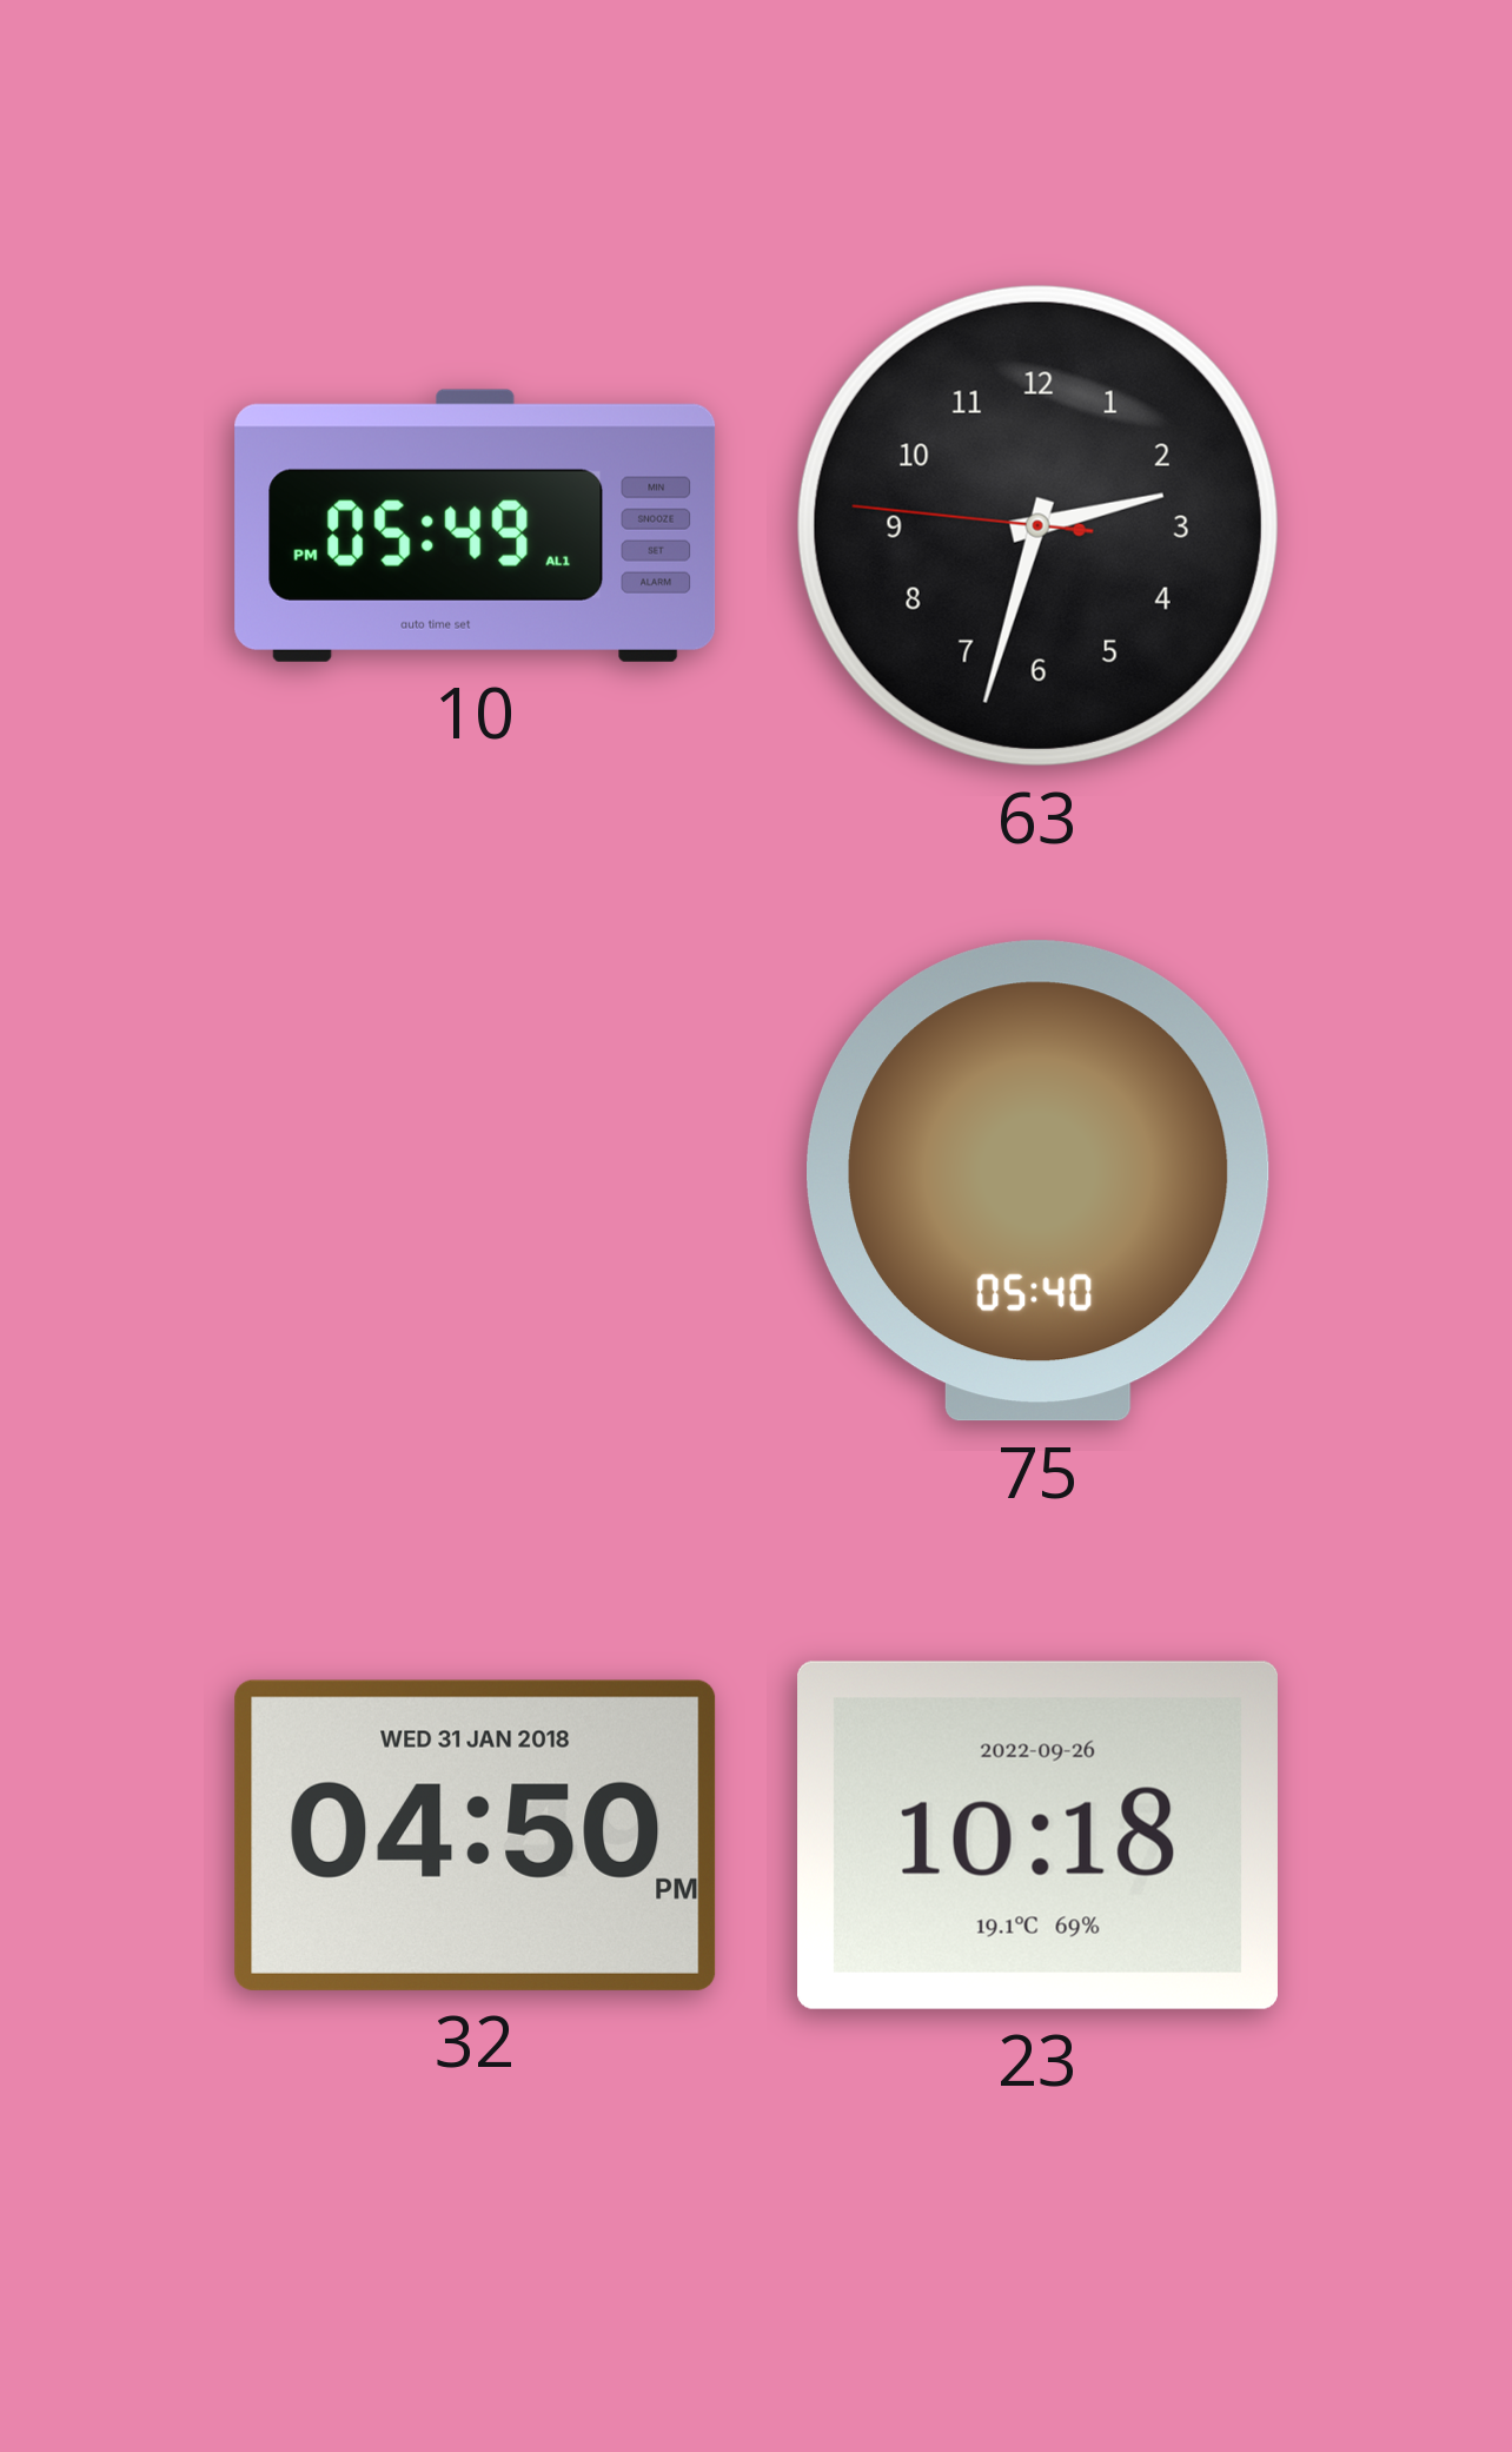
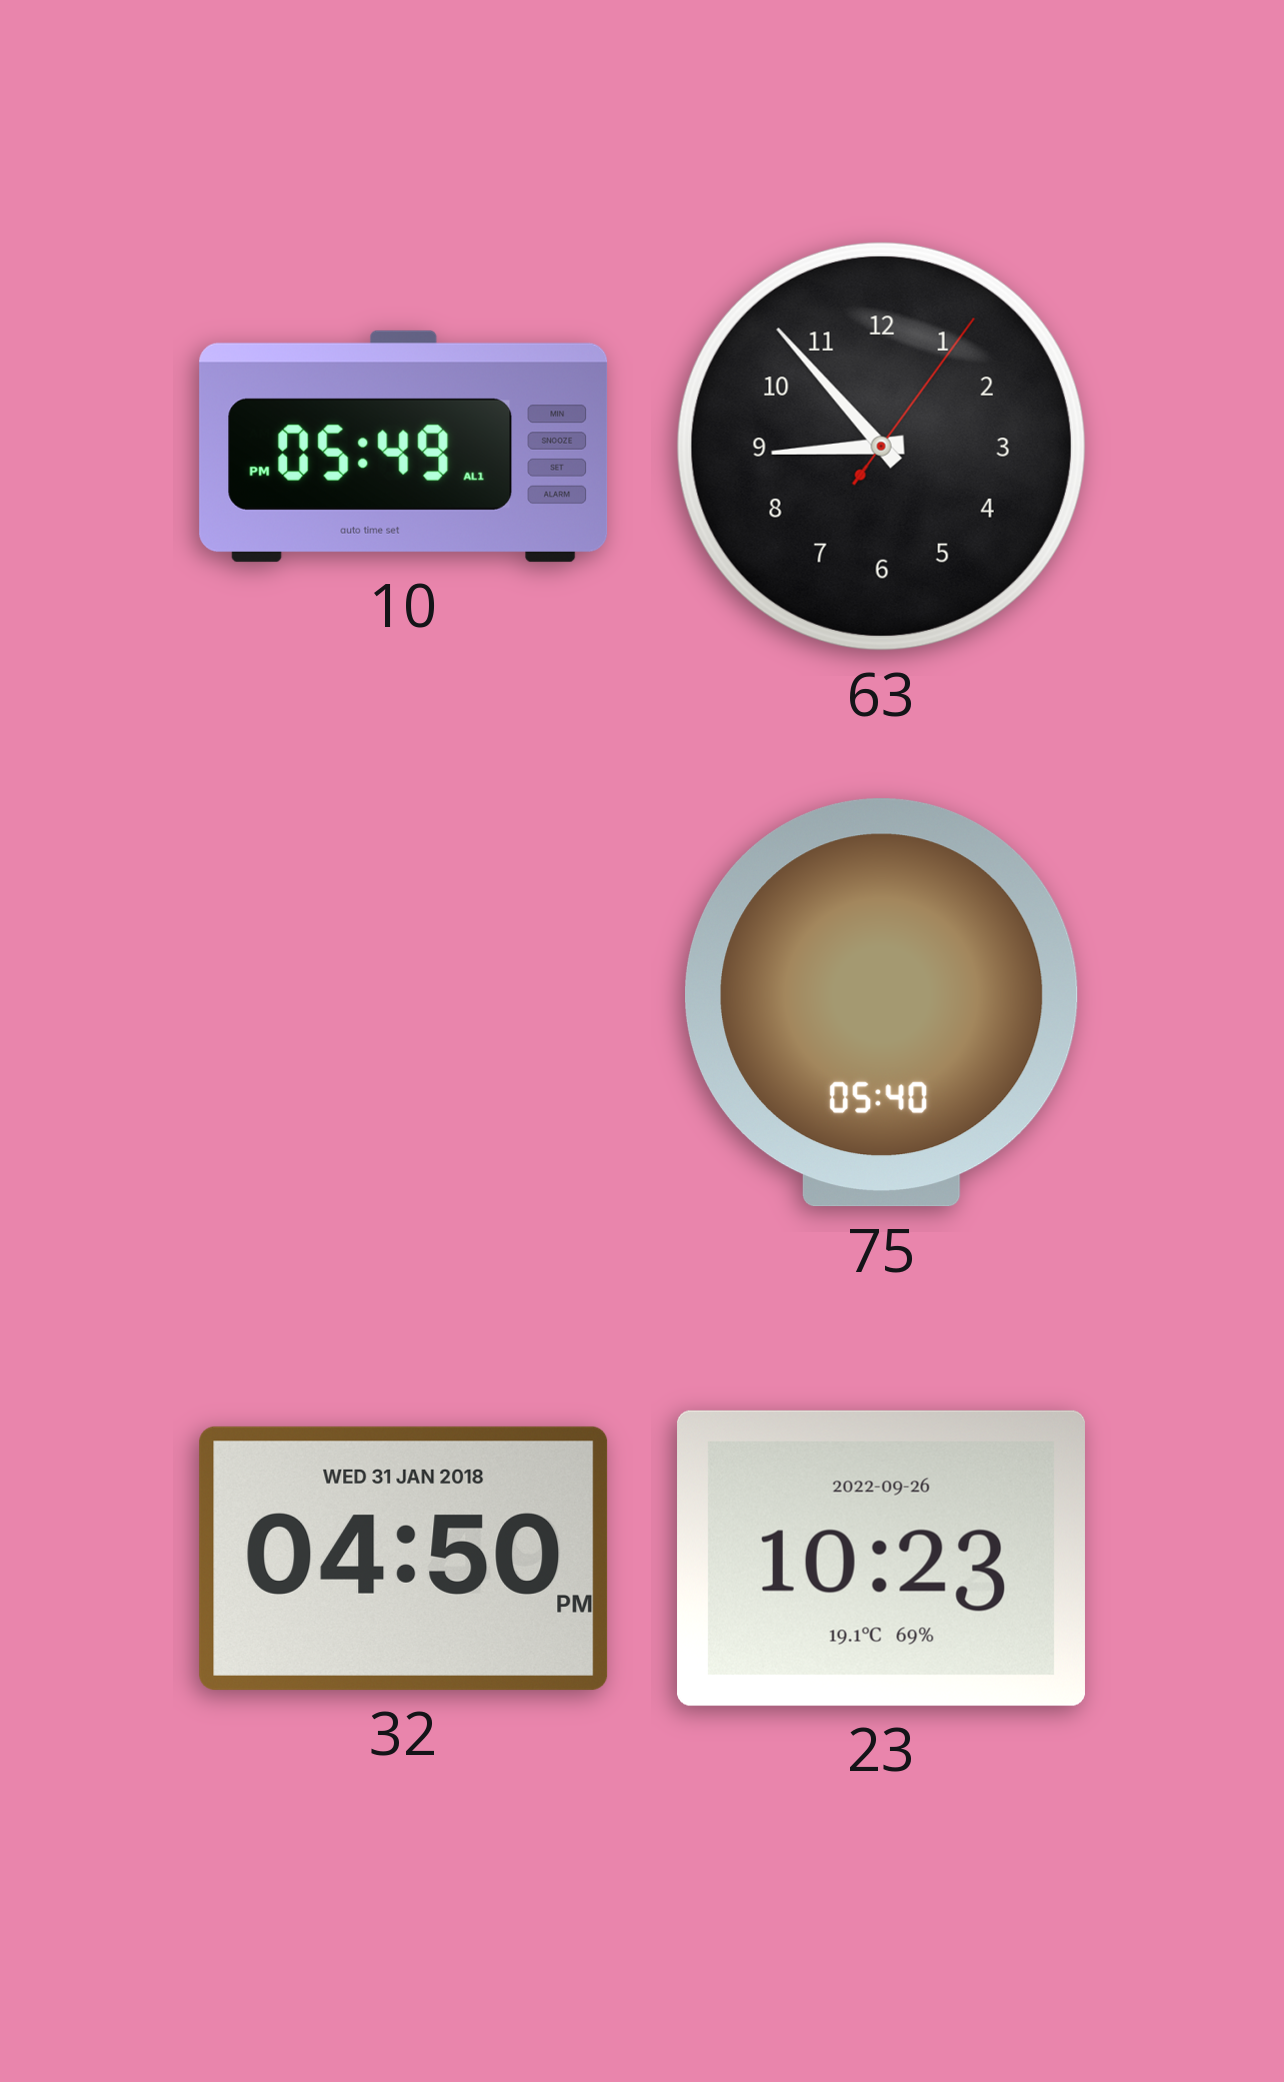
63: 2:32 -> 8:53
23: 10:18 -> 10:23
